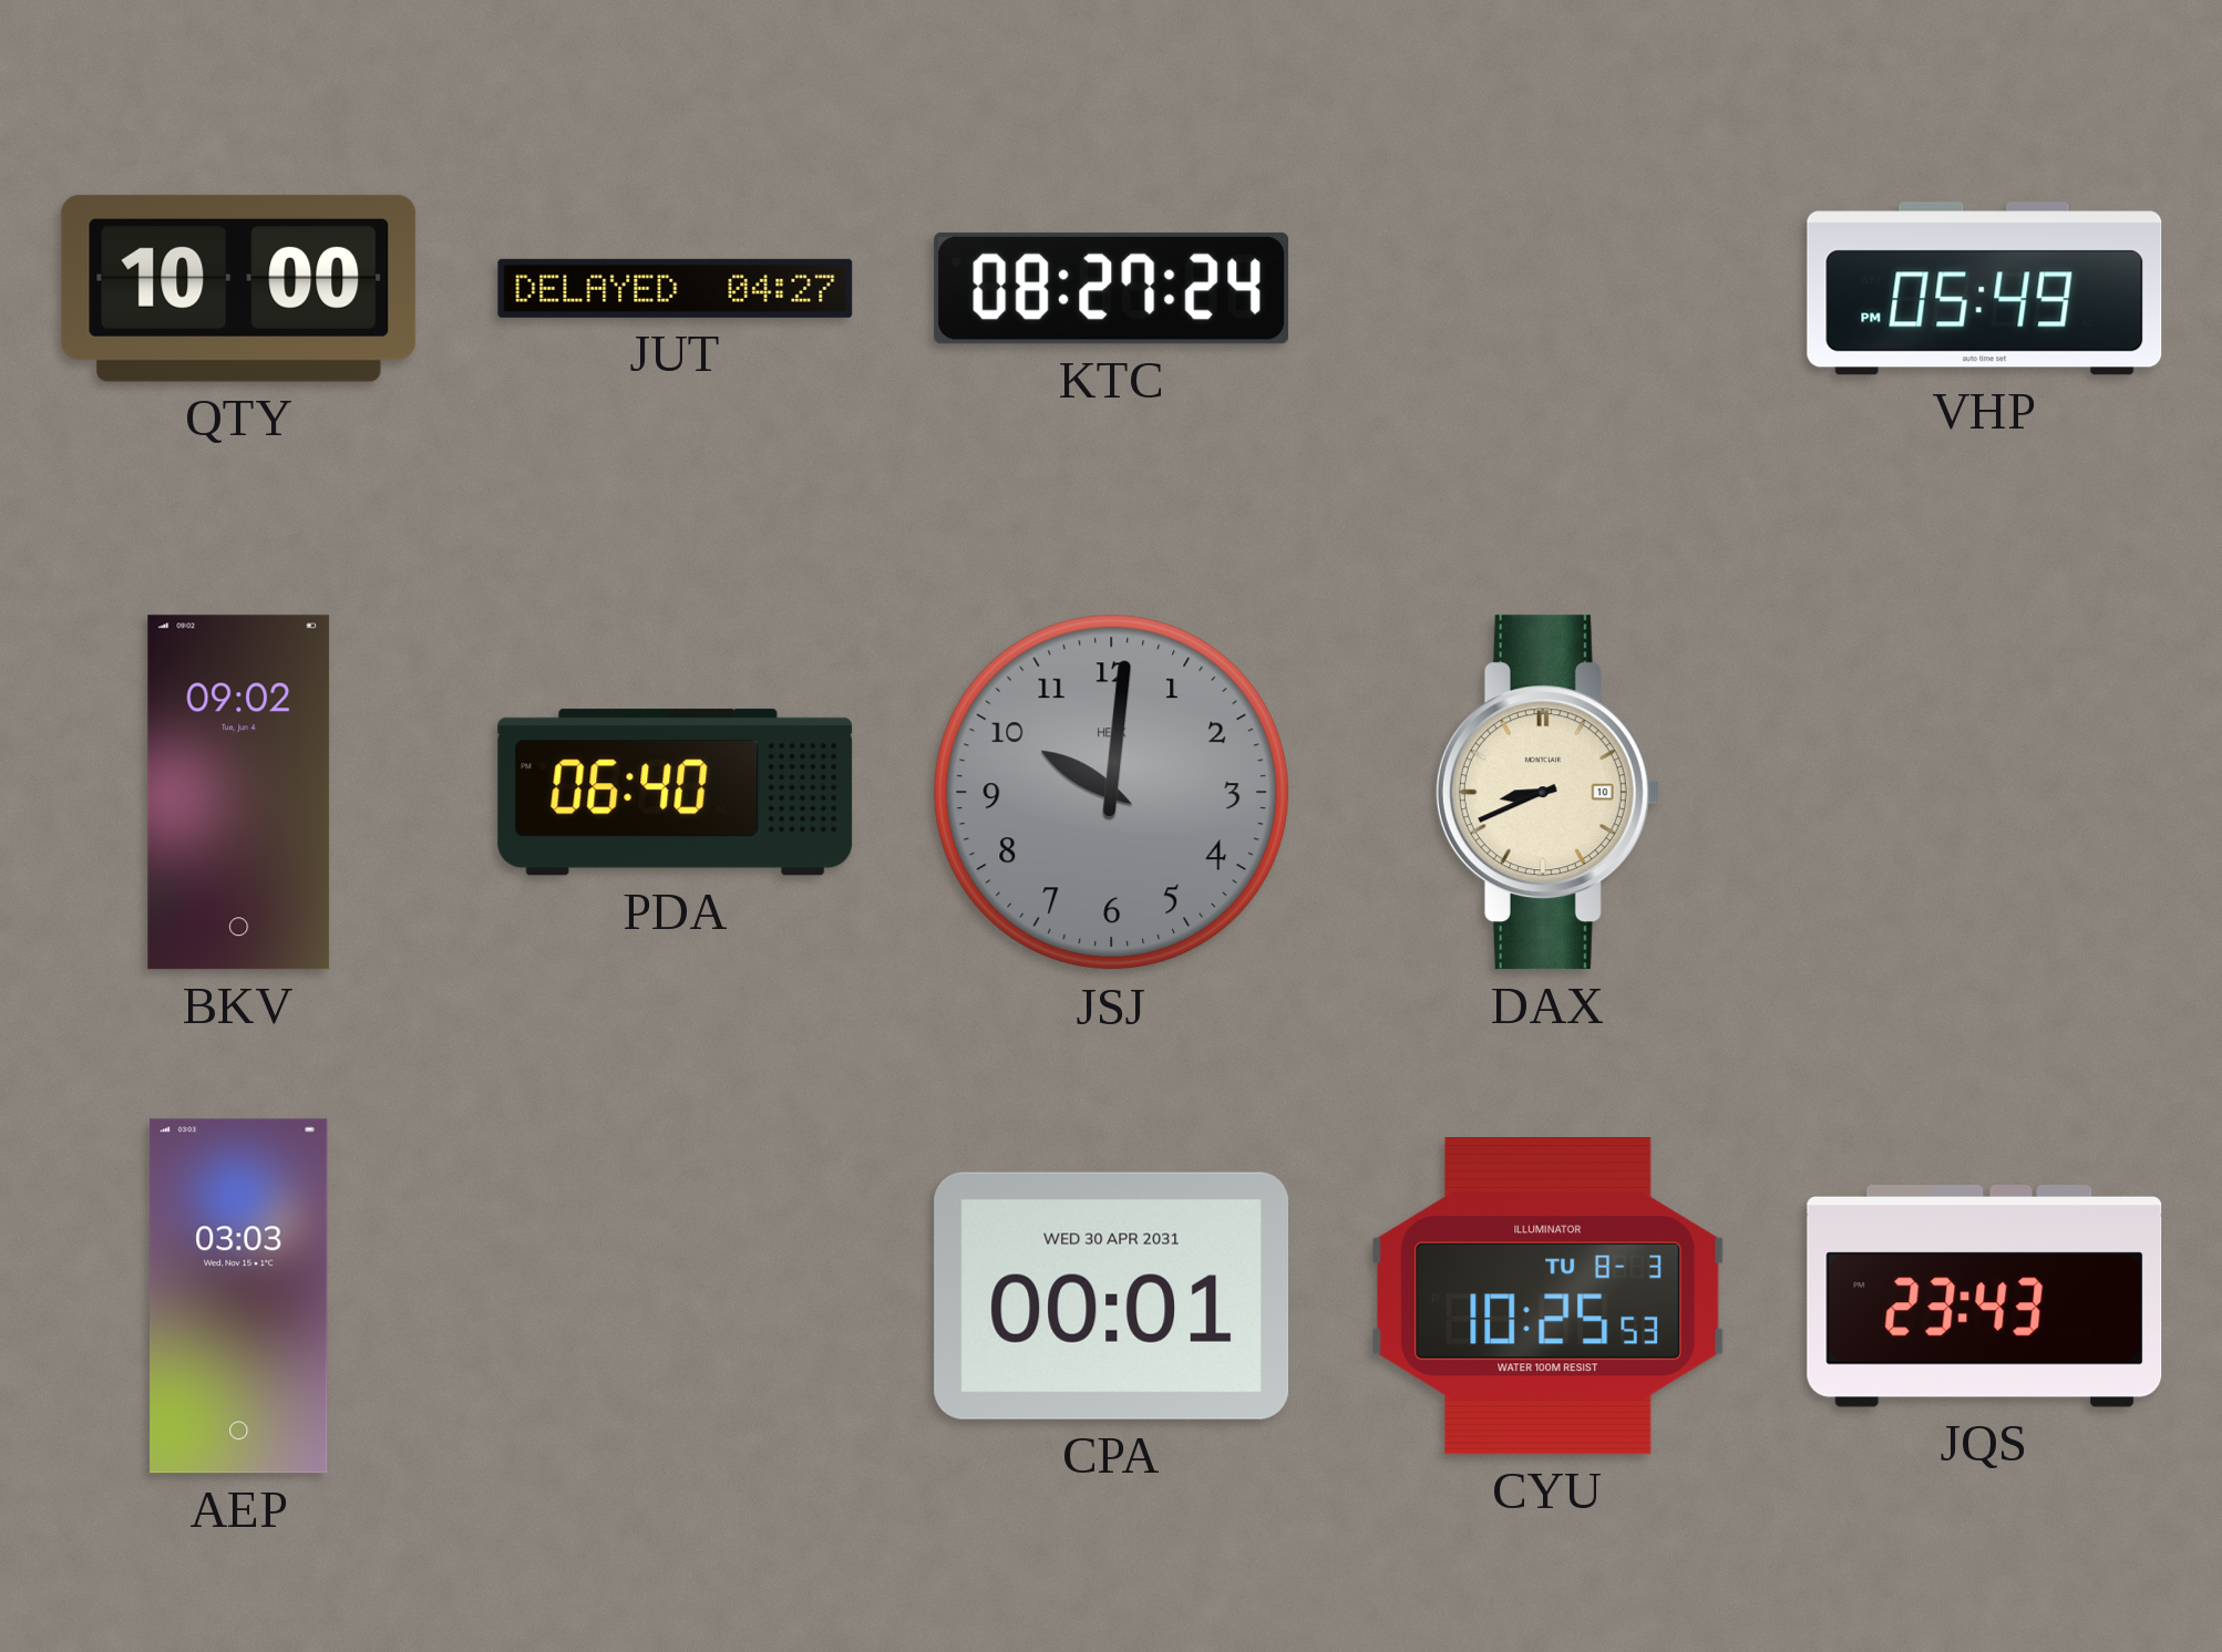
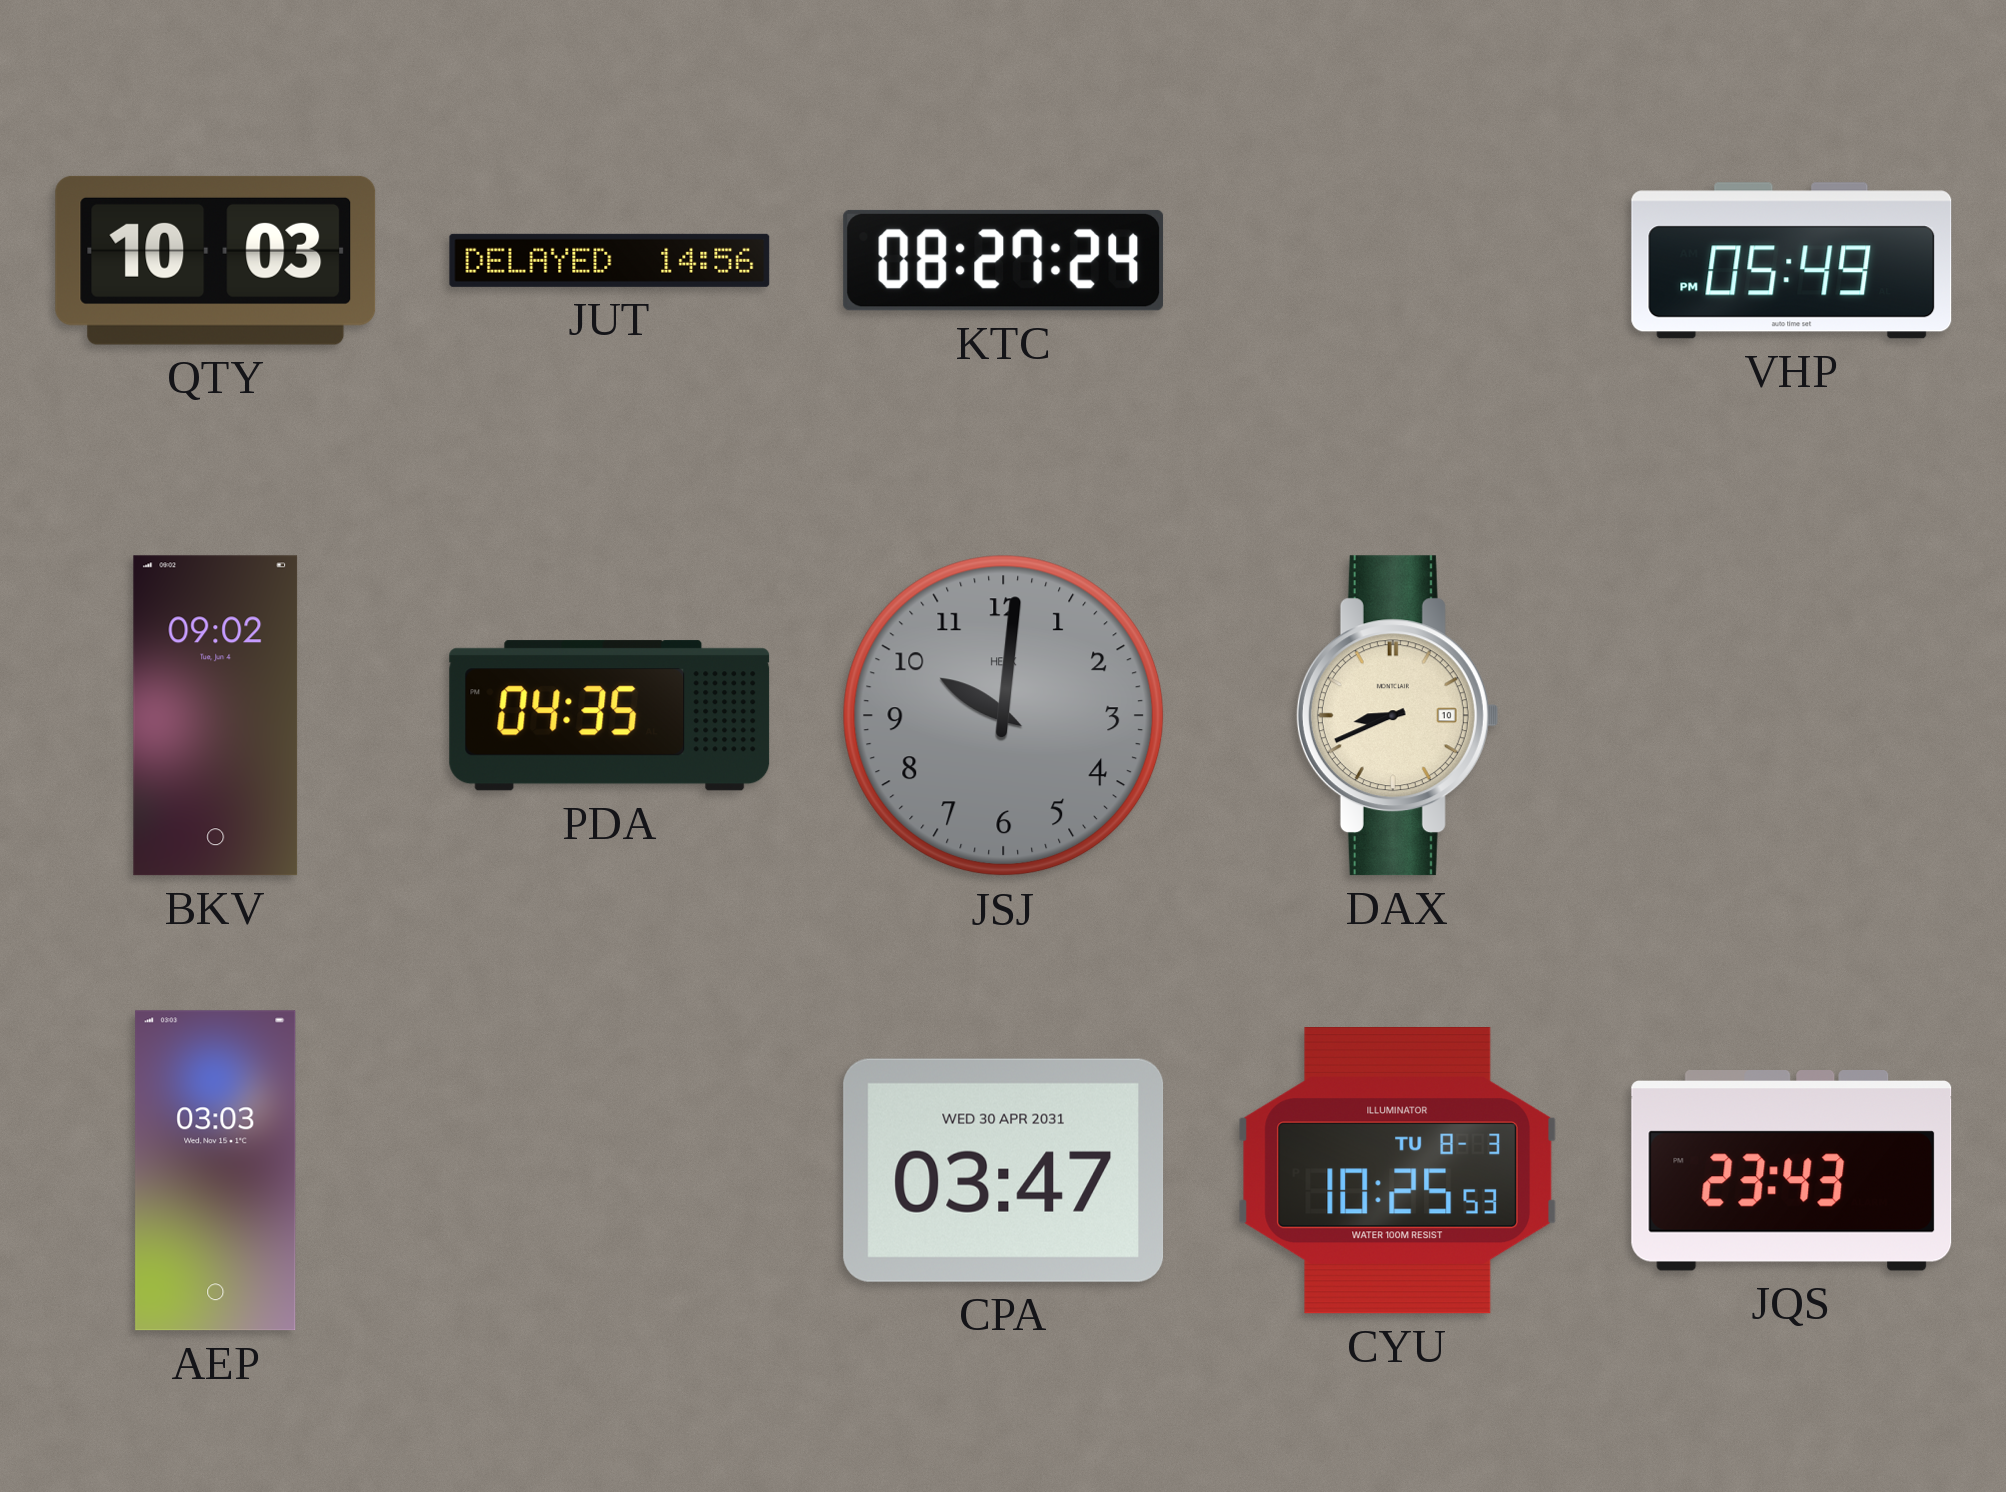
QTY: 10:00 -> 10:03
JUT: 04:27 -> 14:56
PDA: 06:40 -> 04:35
CPA: 00:01 -> 03:47
